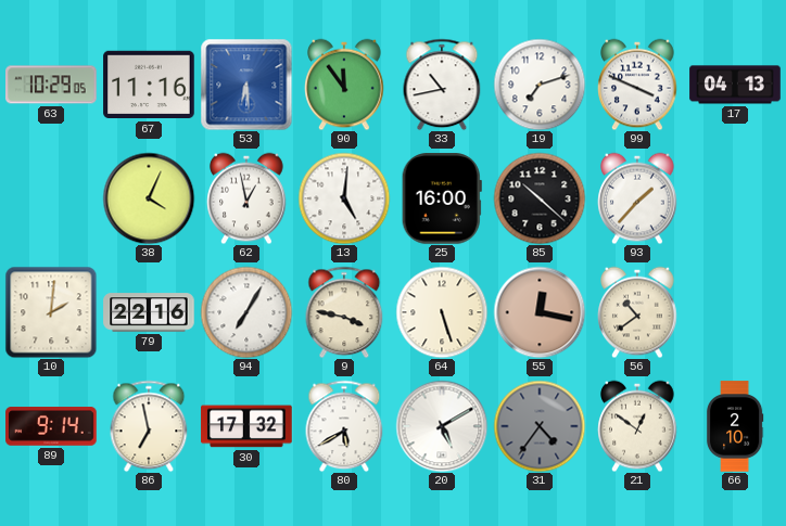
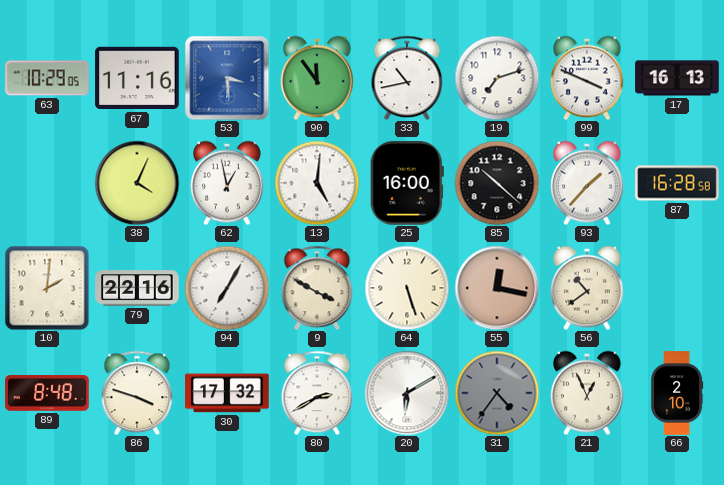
53: 6:29 -> 3:29
17: 04:13 -> 16:13
87: none -> 16:28
9: 3:47 -> 3:50
89: 9:14 -> 8:48
86: 6:58 -> 3:48
80: 5:40 -> 2:40
20: 5:10 -> 6:10
21: 12:51 -> 12:56
